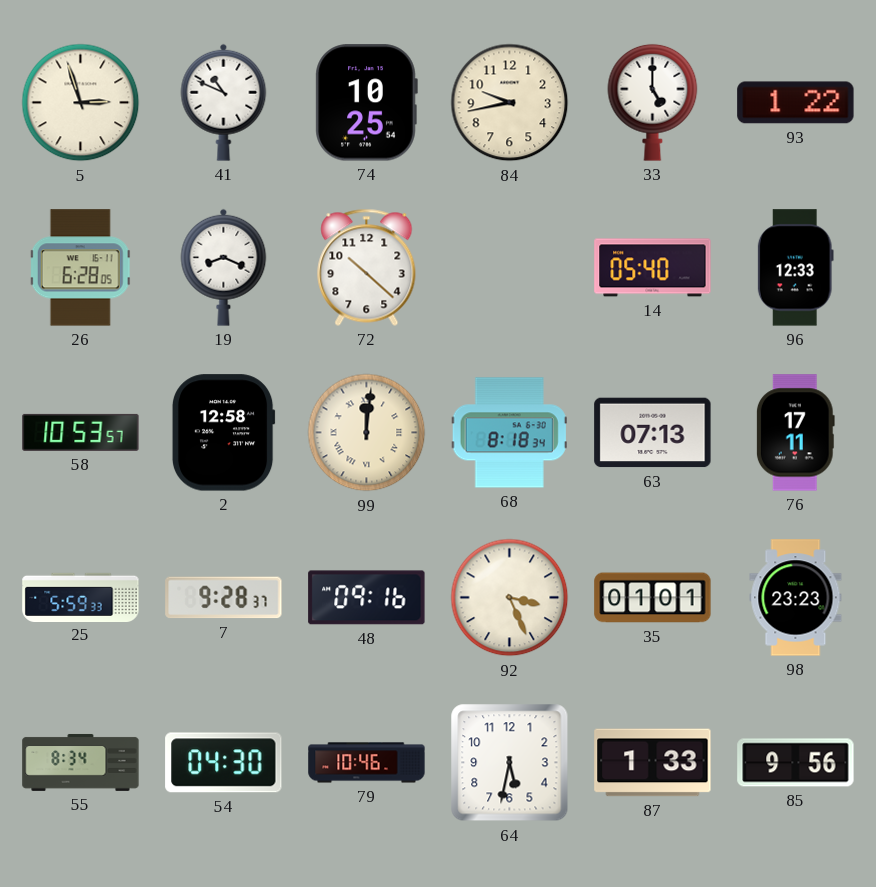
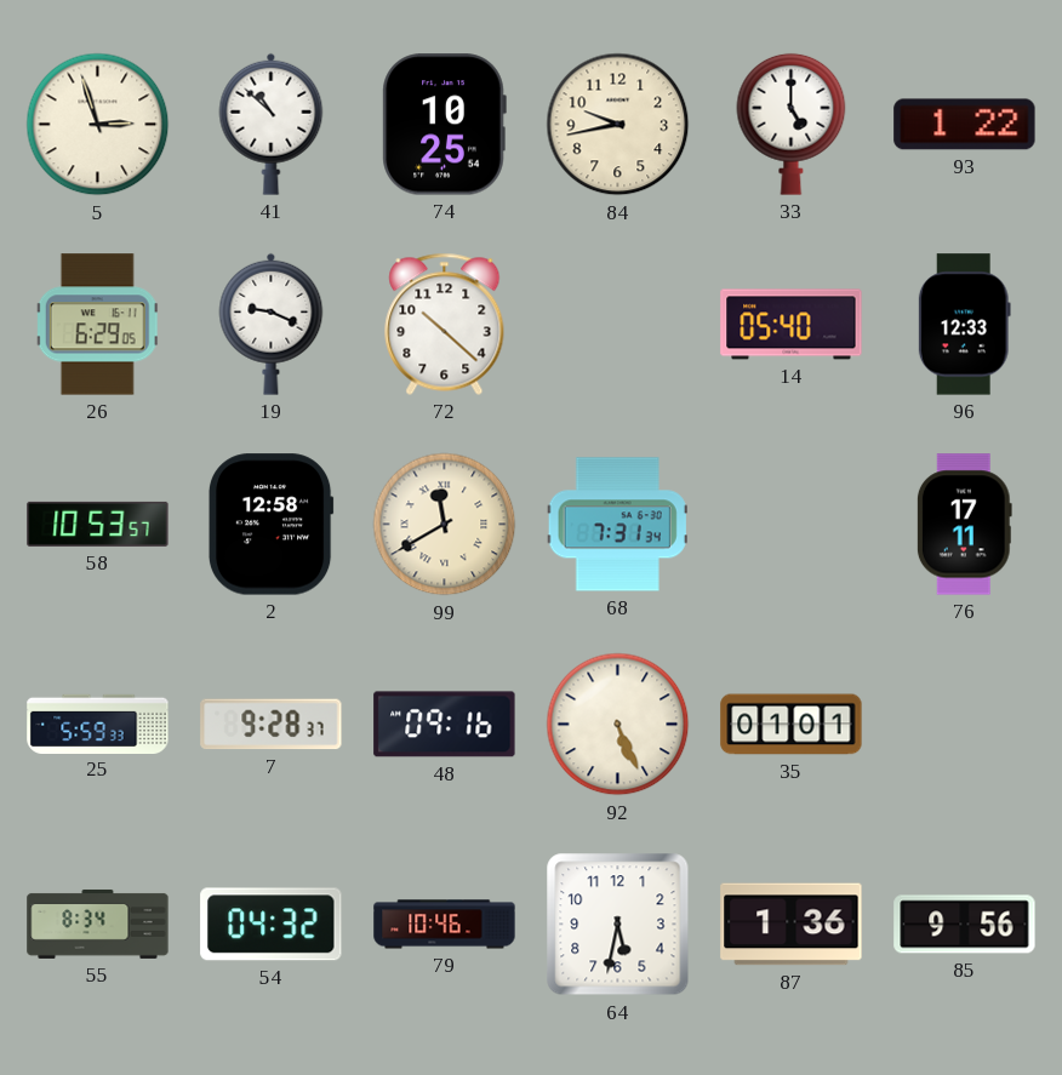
41: 10:49 -> 10:52
26: 6:28 -> 6:29
19: 8:19 -> 9:19
99: 12:01 -> 11:40
68: 8:18 -> 7:31
63: 07:13 -> none
92: 3:26 -> 5:26
98: 23:23 -> none
54: 04:30 -> 04:32
87: 1:33 -> 1:36
